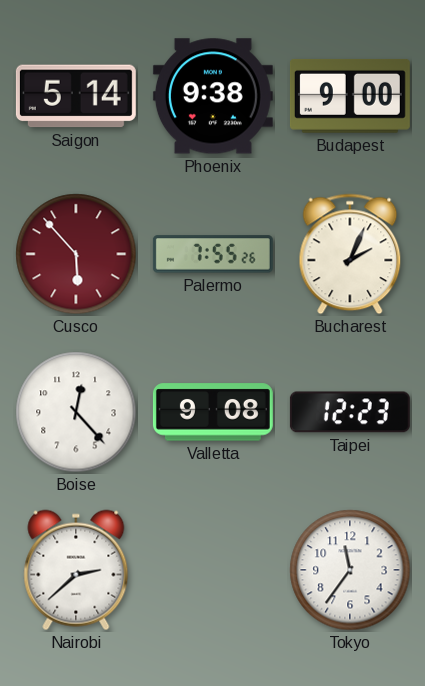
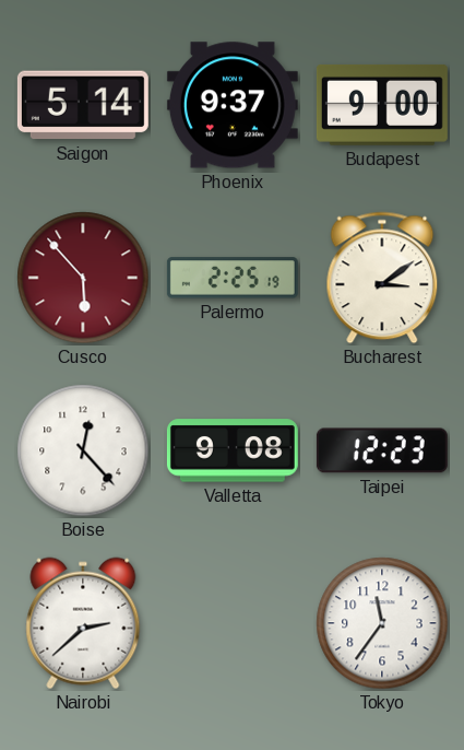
Phoenix: 9:38 -> 9:37
Palermo: 7:55 -> 2:25
Bucharest: 2:04 -> 3:09
